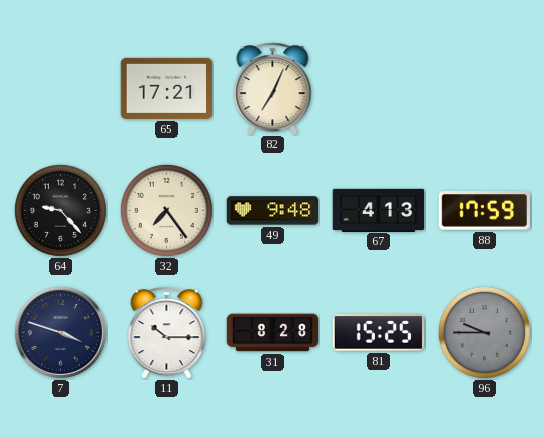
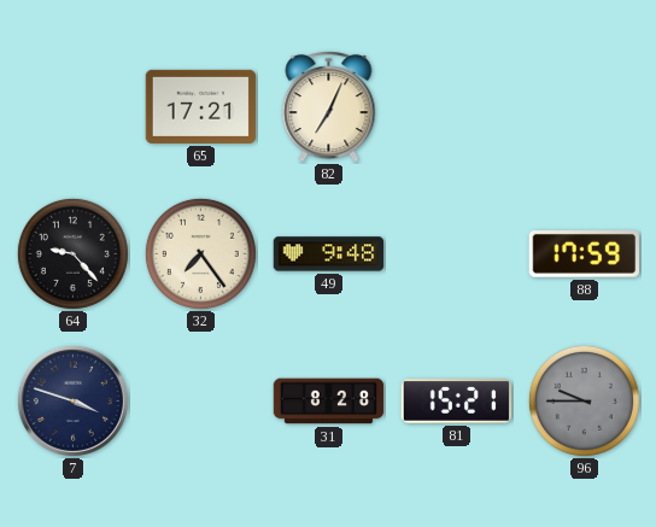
67: 4:13 -> none
11: 10:15 -> none
81: 15:25 -> 15:21
